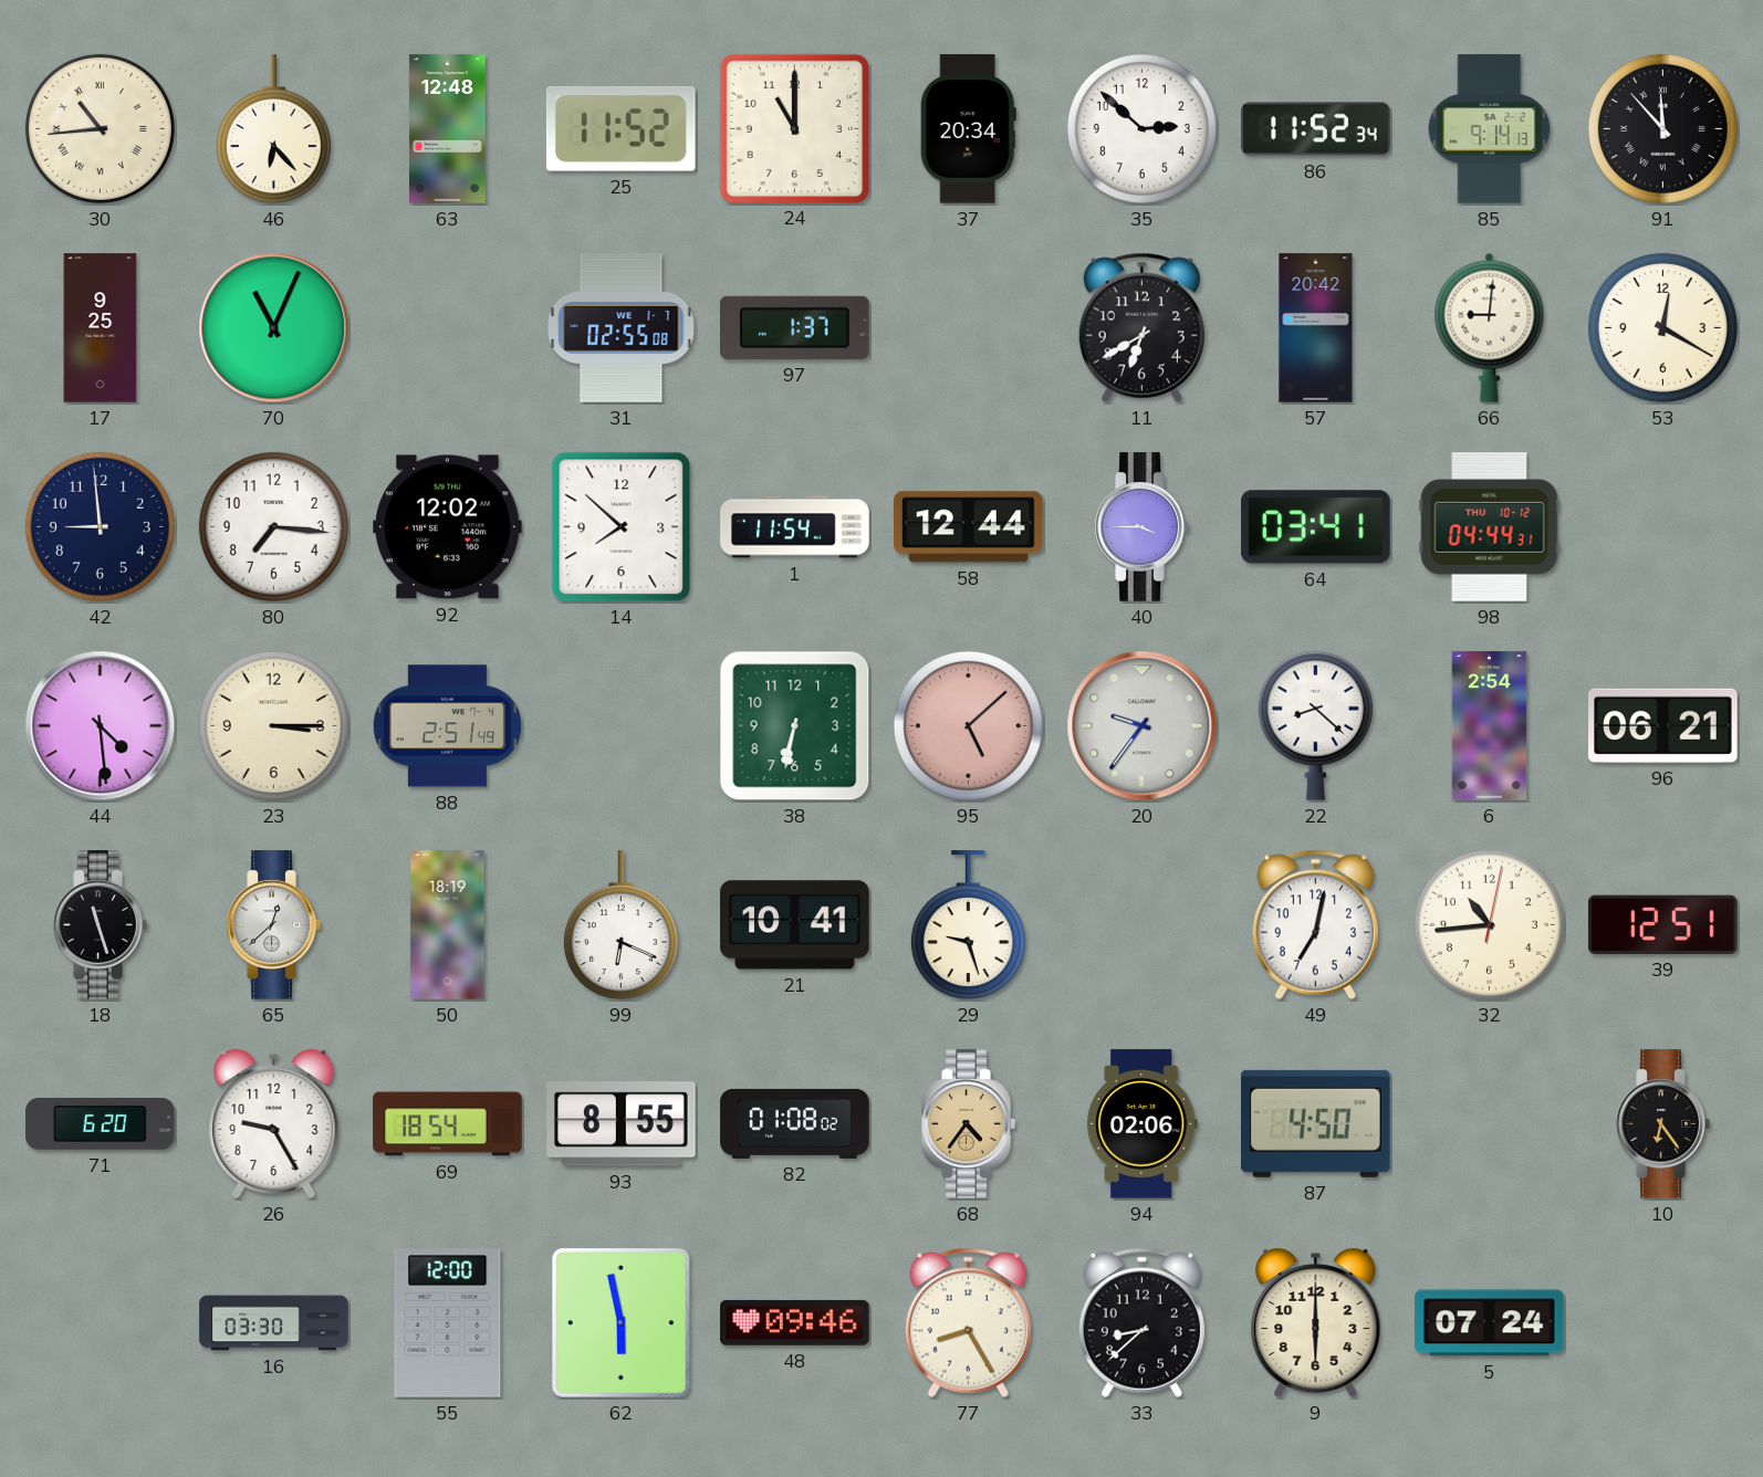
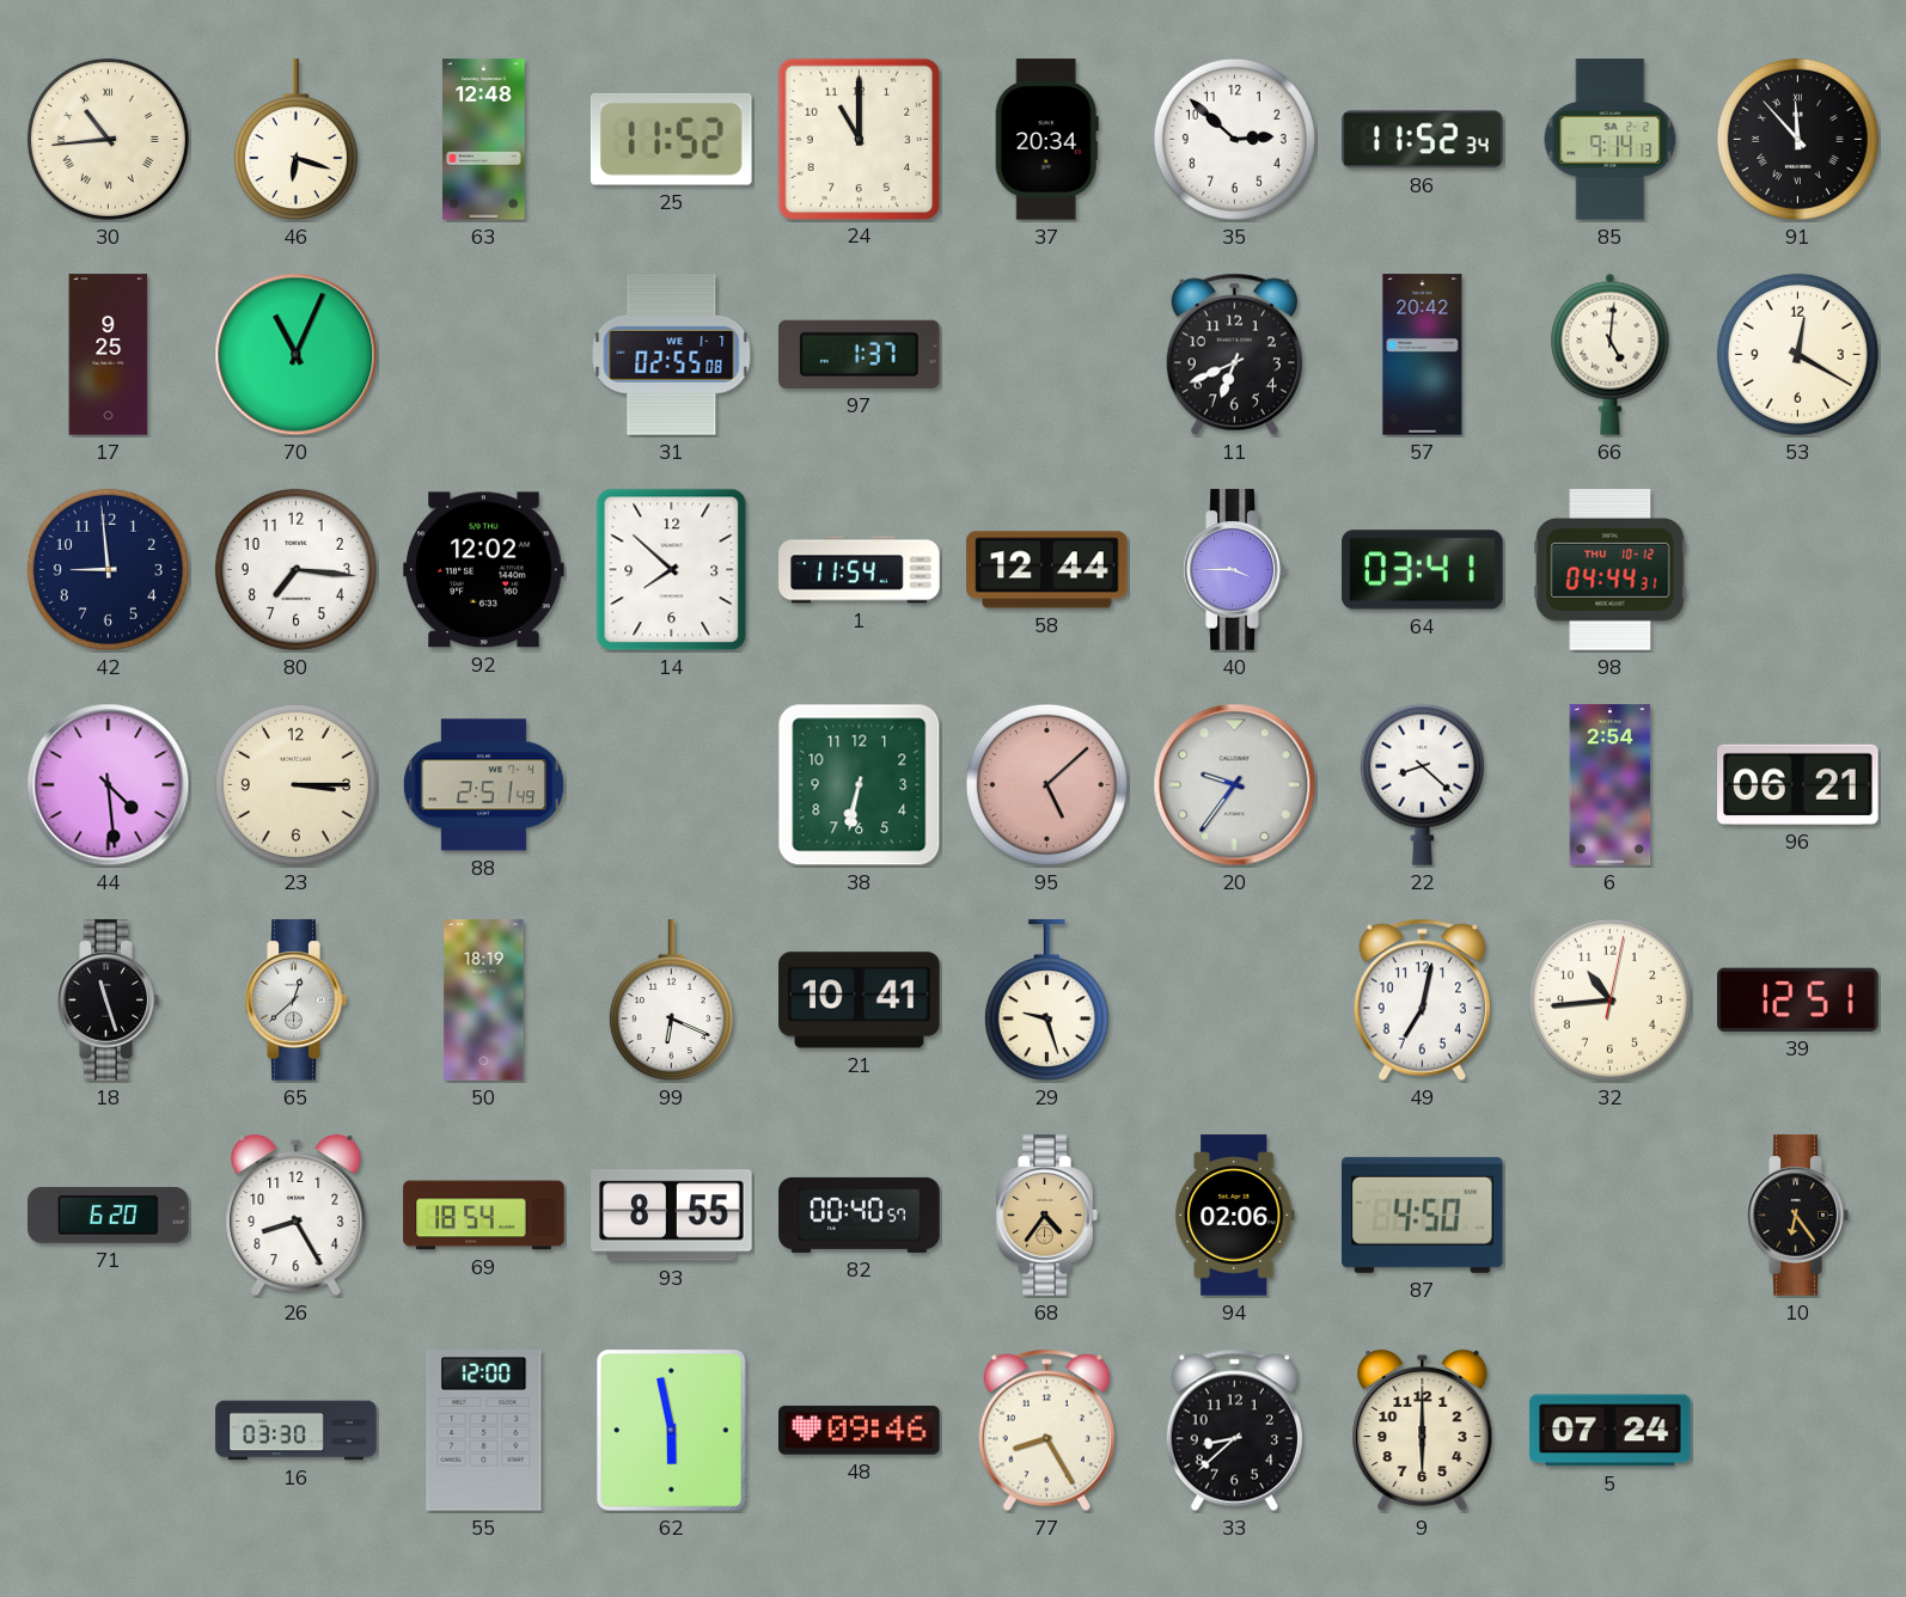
46: 6:23 -> 6:18
11: 6:40 -> 6:41
66: 9:01 -> 5:01
26: 9:25 -> 8:25
82: 01:08 -> 00:40
